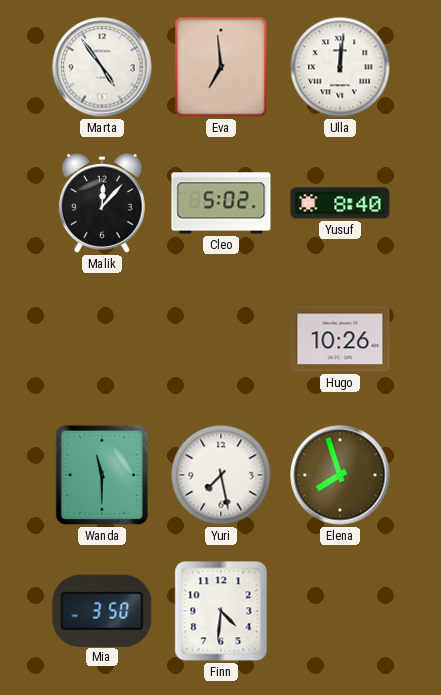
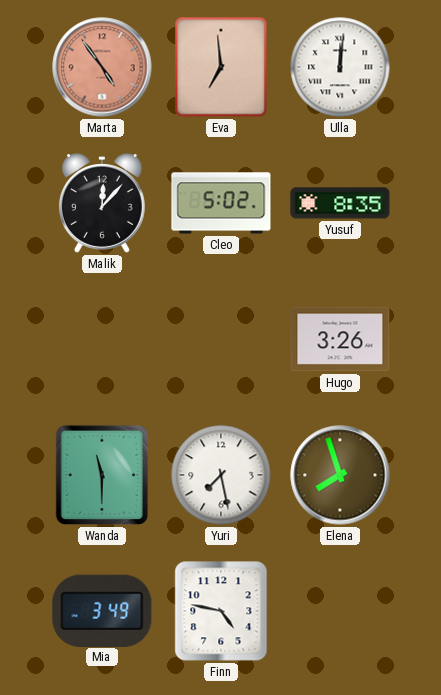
Marta dial: white -> salmon
Yusuf: 8:40 -> 8:35
Hugo: 10:26 -> 3:26
Mia: 3:50 -> 3:49
Finn: 4:31 -> 4:47
